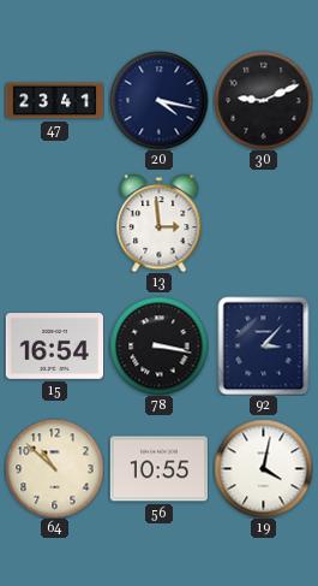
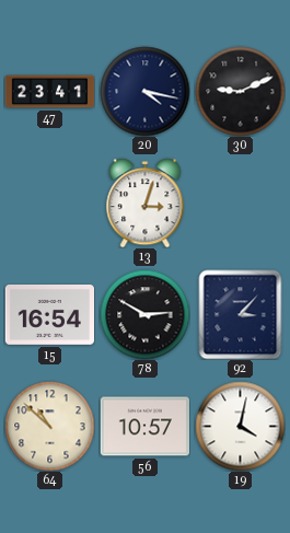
13: 2:59 -> 3:03
78: 3:17 -> 2:50
56: 10:55 -> 10:57
